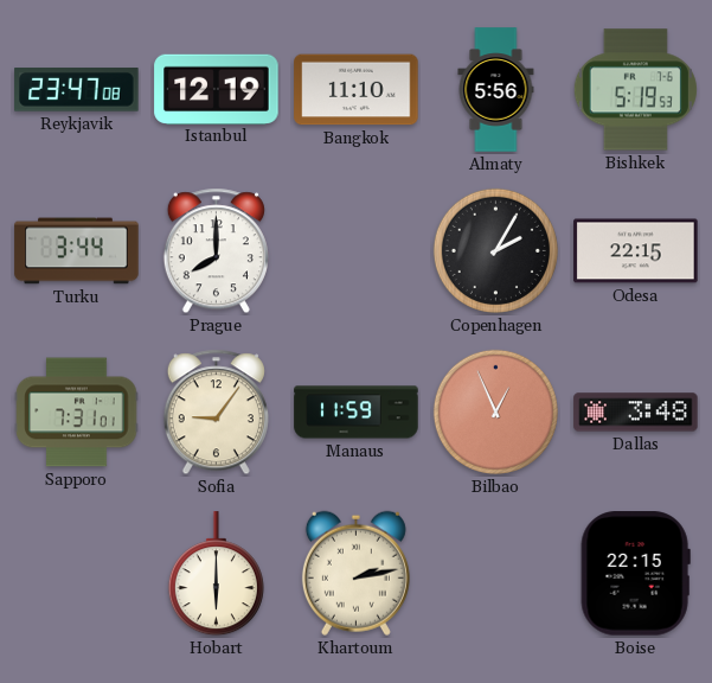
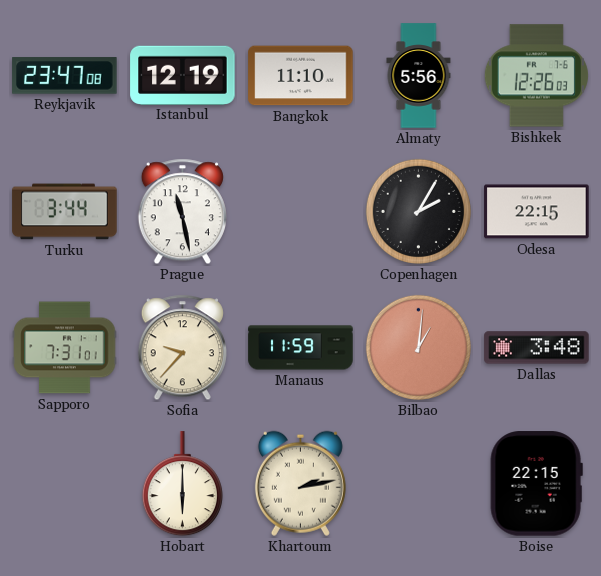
Bishkek: 5:19 -> 12:26
Prague: 8:00 -> 11:28
Sofia: 9:06 -> 9:37
Bilbao: 12:56 -> 1:01
